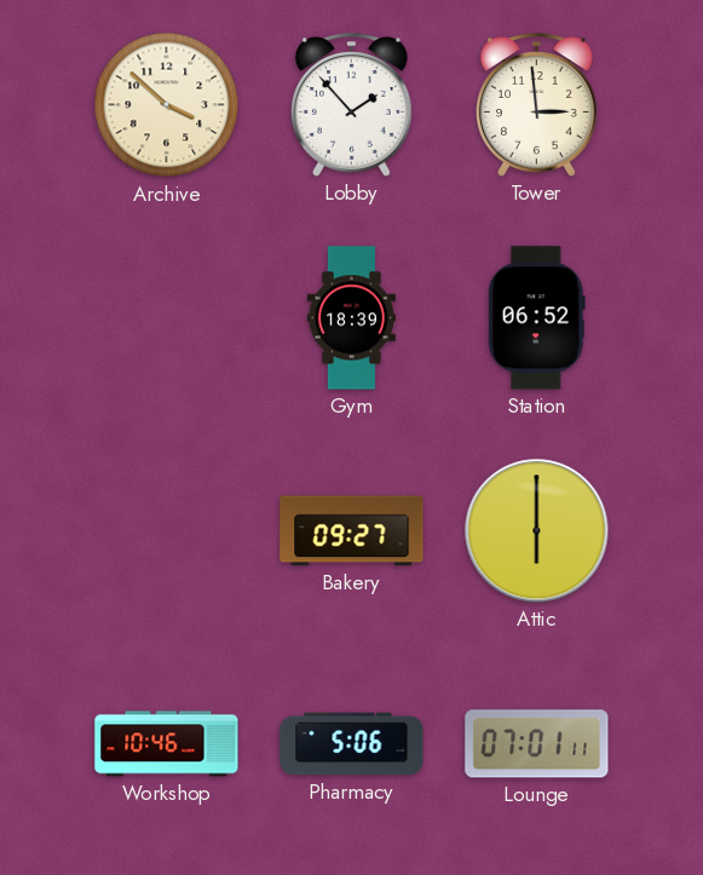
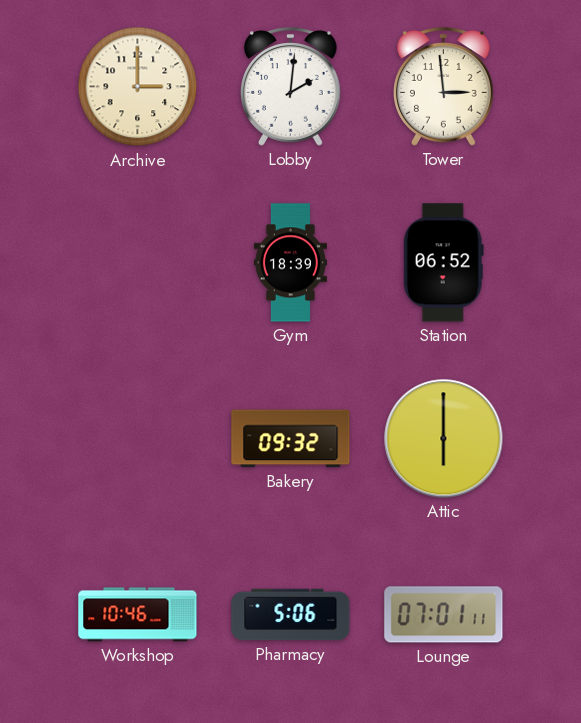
Archive: 3:52 -> 3:00
Lobby: 1:53 -> 2:01
Bakery: 09:27 -> 09:32
